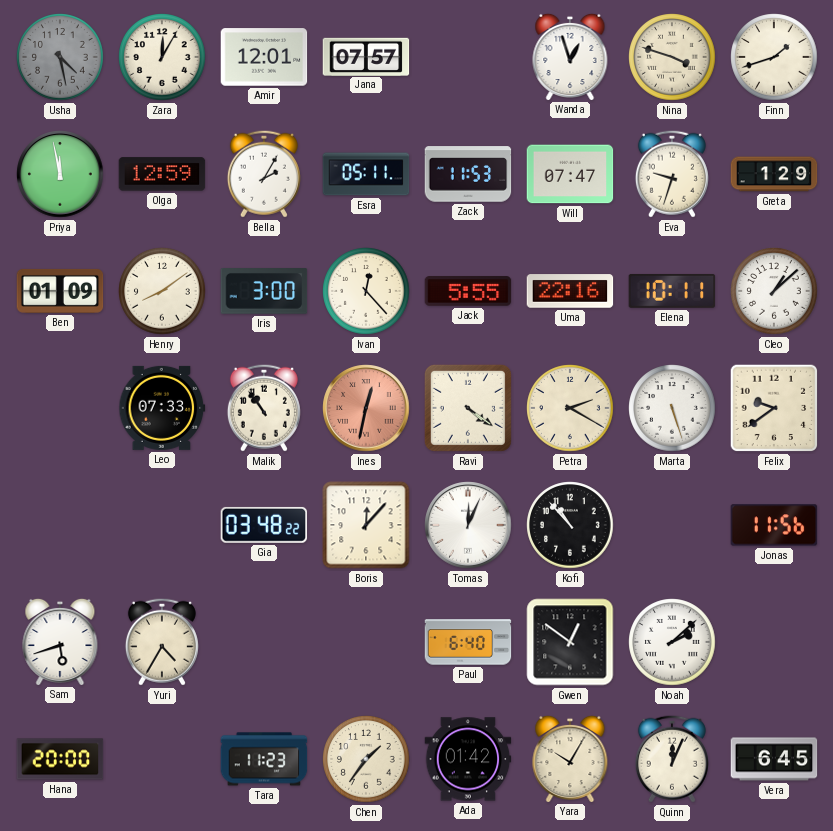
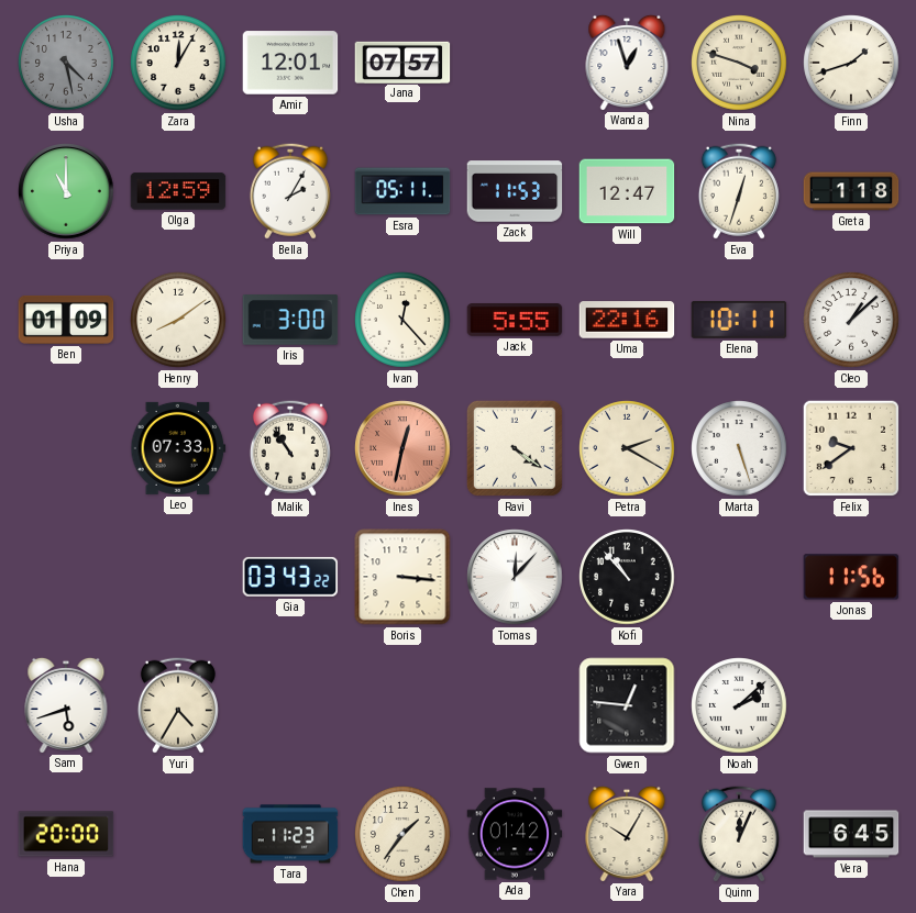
Priya: 11:58 -> 11:00
Will: 07:47 -> 12:47
Eva: 9:33 -> 12:33
Greta: 1:29 -> 1:18
Gia: 03:48 -> 03:43
Boris: 12:07 -> 3:16
Tomas: 12:04 -> 12:07
Paul: 6:40 -> none
Gwen: 12:51 -> 12:46
